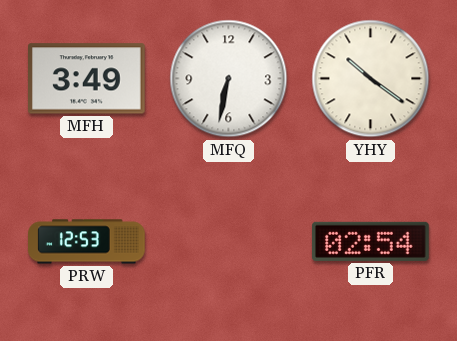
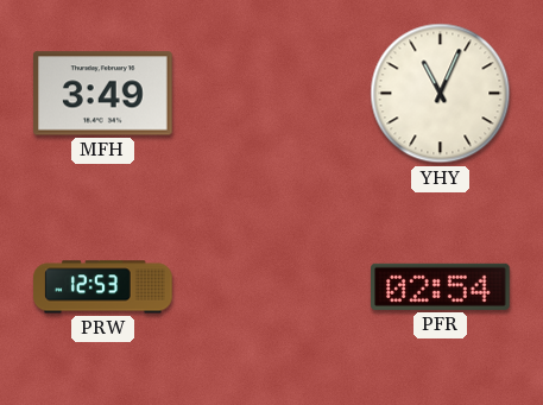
MFQ: 6:32 -> none
YHY: 10:21 -> 11:04
